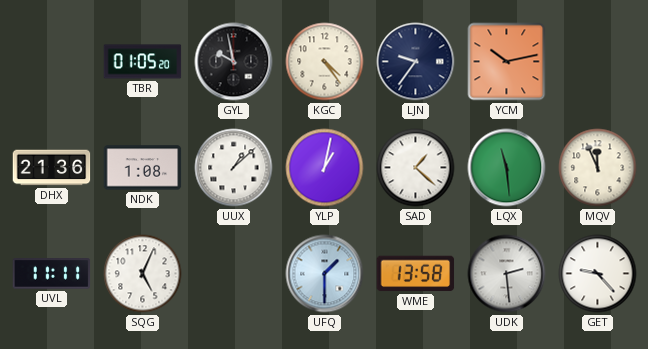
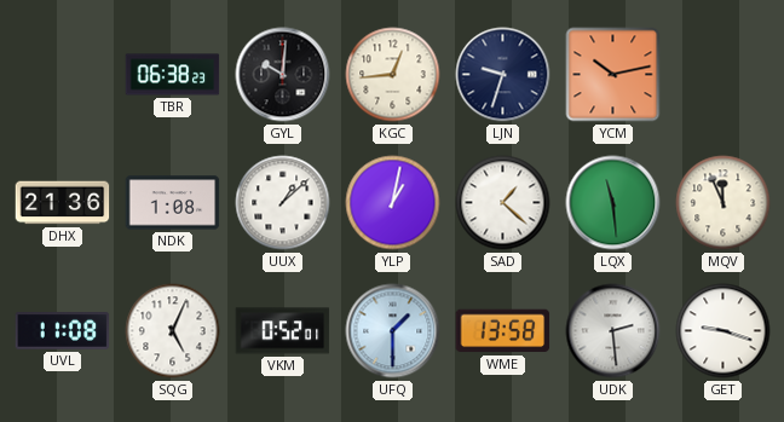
TBR: 01:05 -> 06:38
GYL: 9:58 -> 10:01
KGC: 4:24 -> 12:44
LJN: 9:36 -> 9:33
UVL: 11:11 -> 11:08
VKM: none -> 0:52
GET: 9:23 -> 9:18
